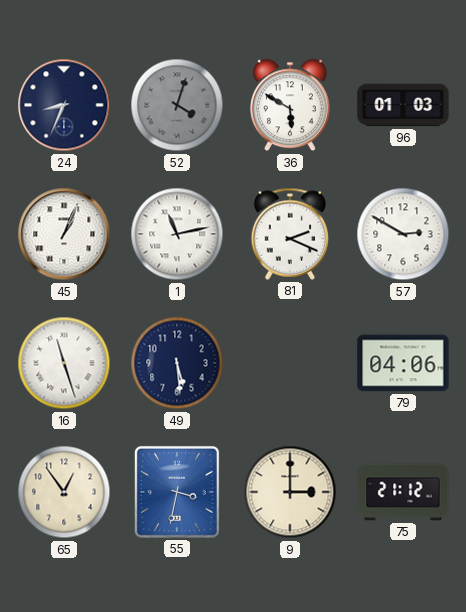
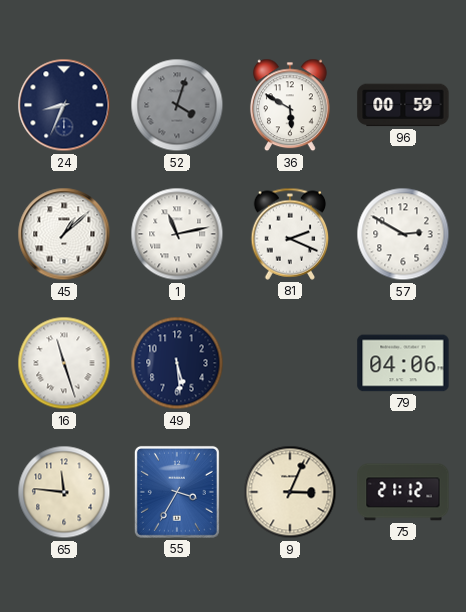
96: 01:03 -> 00:59
45: 1:04 -> 1:08
65: 12:54 -> 11:46
55: 3:32 -> 3:35
9: 3:00 -> 3:04
